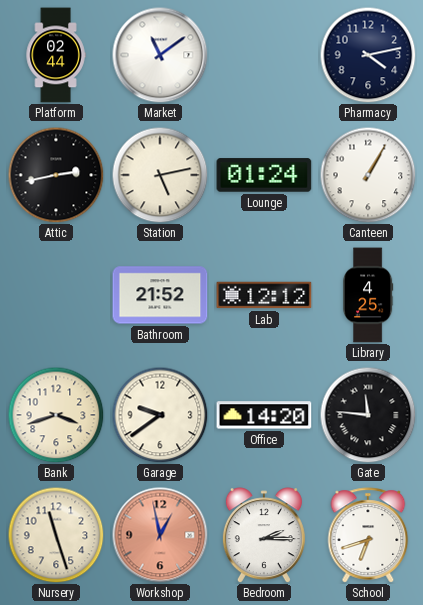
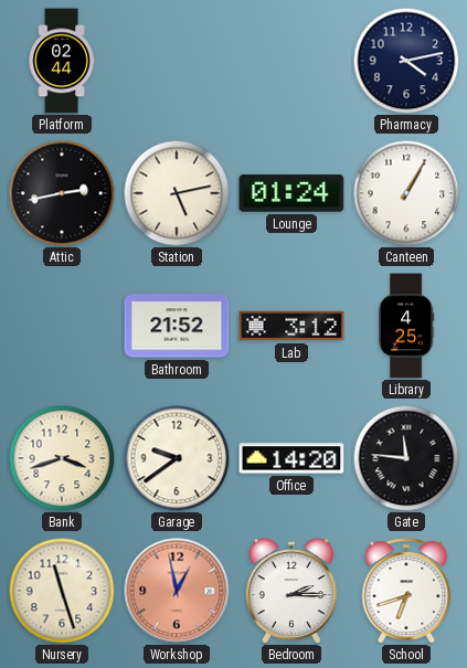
Market: 11:09 -> none
Lab: 12:12 -> 3:12
